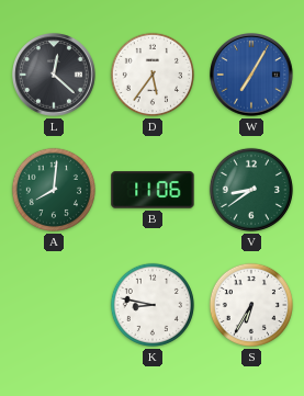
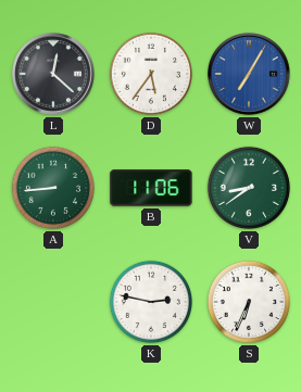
A: 8:01 -> 8:44
K: 8:47 -> 2:47
S: 6:35 -> 6:34
